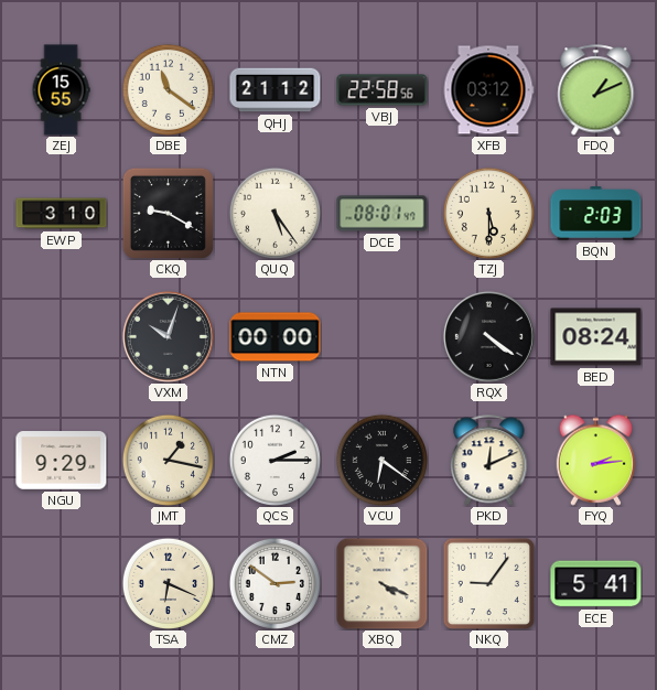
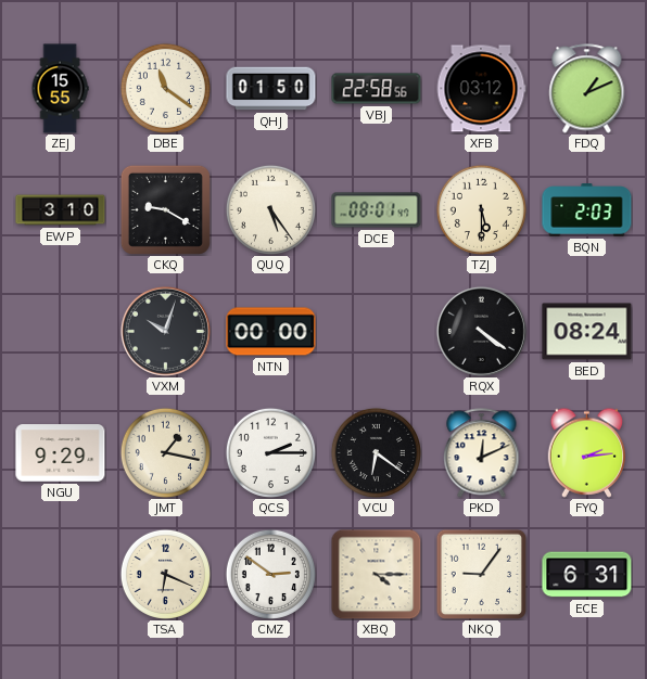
QHJ: 21:12 -> 01:50
XBQ: 4:19 -> 4:15
ECE: 5:41 -> 6:31
